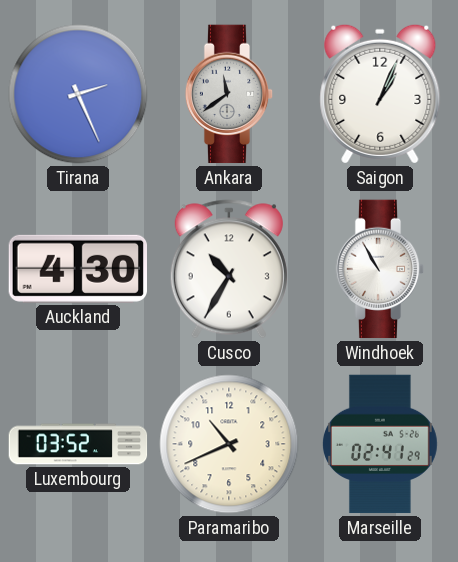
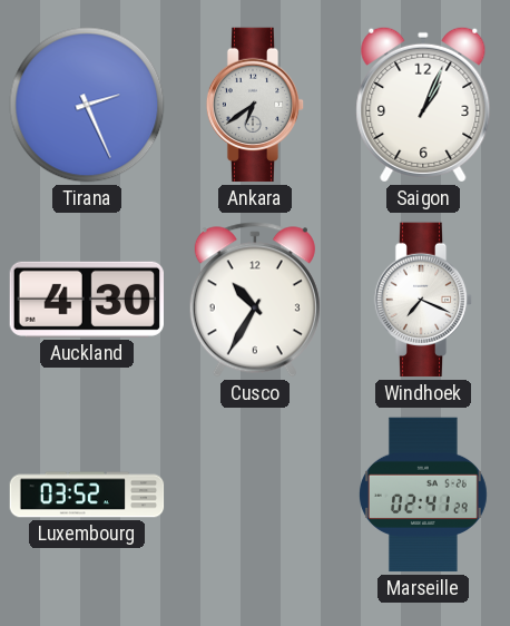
Ankara: 11:39 -> 6:39
Windhoek: 10:55 -> 7:19
Paramaribo: 10:41 -> none
